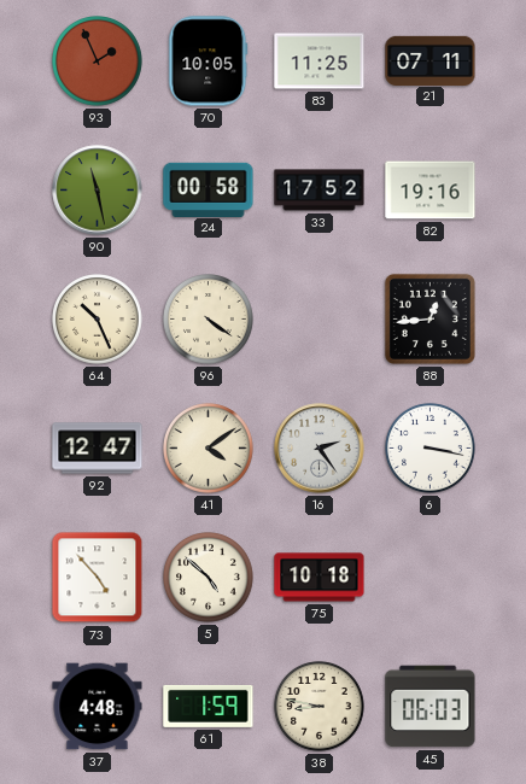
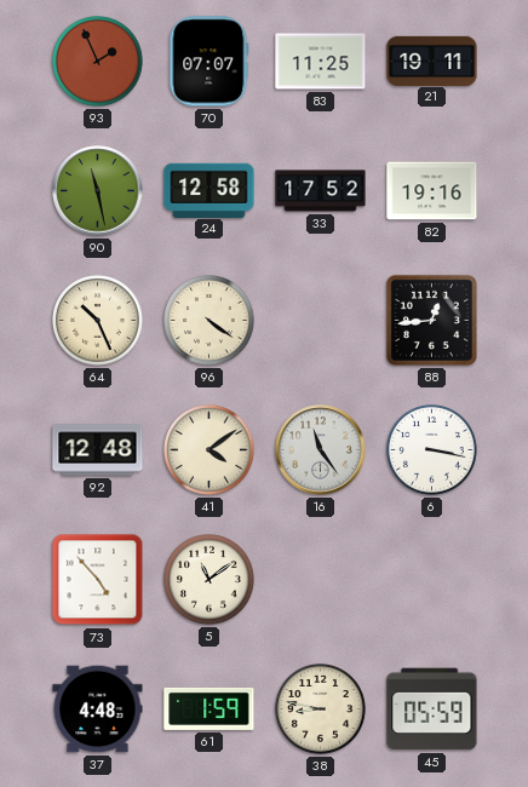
70: 10:05 -> 07:07
21: 07:11 -> 19:11
24: 00:58 -> 12:58
92: 12:47 -> 12:48
16: 2:24 -> 11:24
5: 4:52 -> 11:09
75: 10:18 -> none
45: 06:03 -> 05:59
